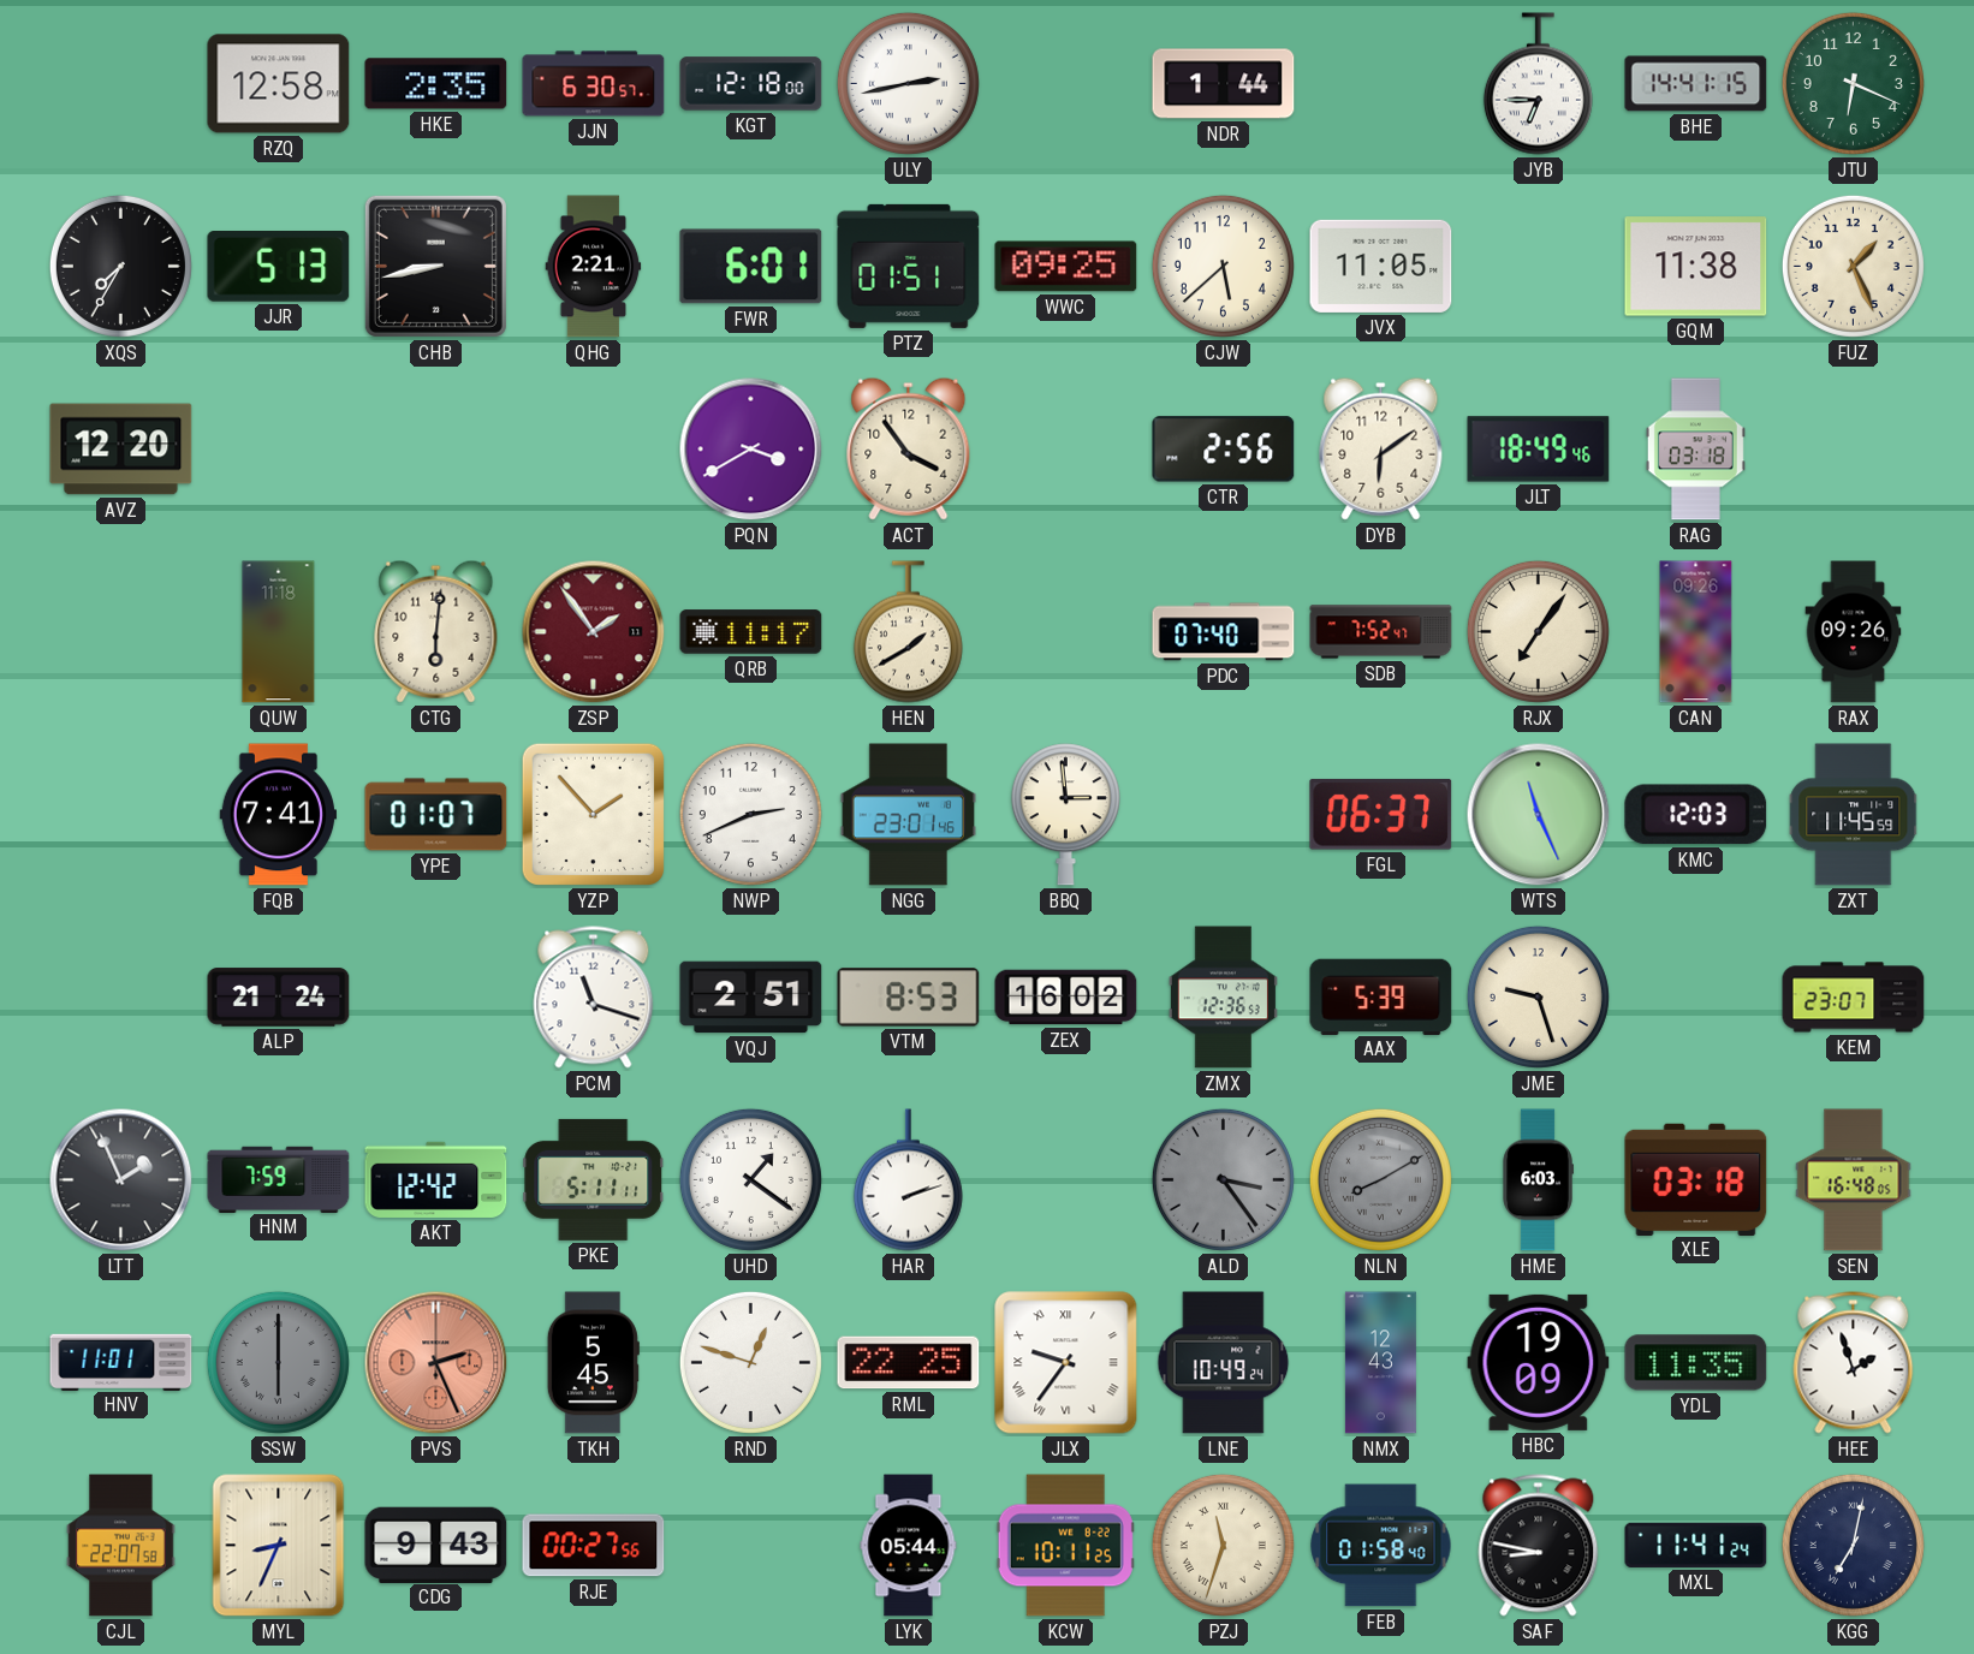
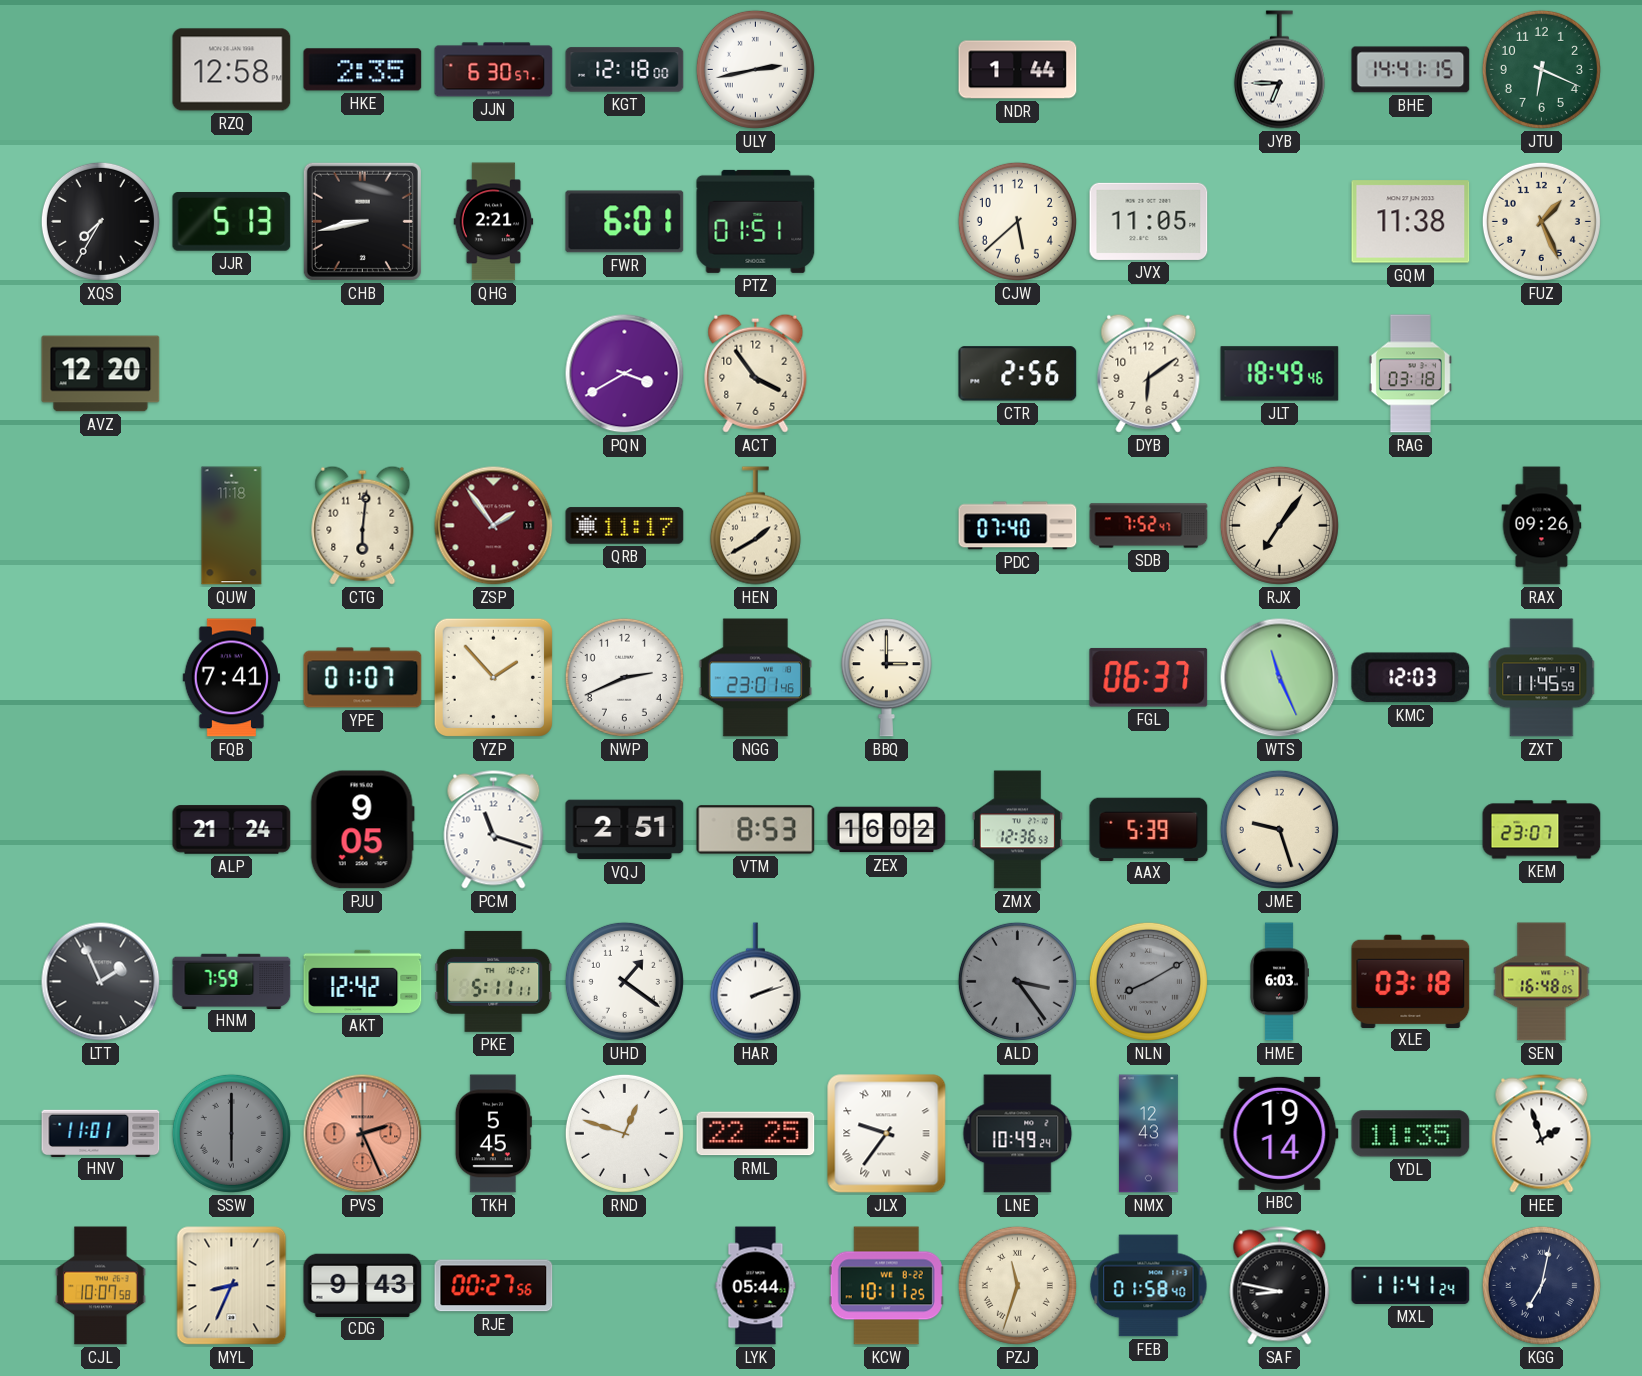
WWC: 09:25 -> none
CAN: 09:26 -> none
BBQ: 2:59 -> 3:00
PJU: none -> 9:05
HBC: 19:09 -> 19:14
CJL: 22:07 -> 10:07
